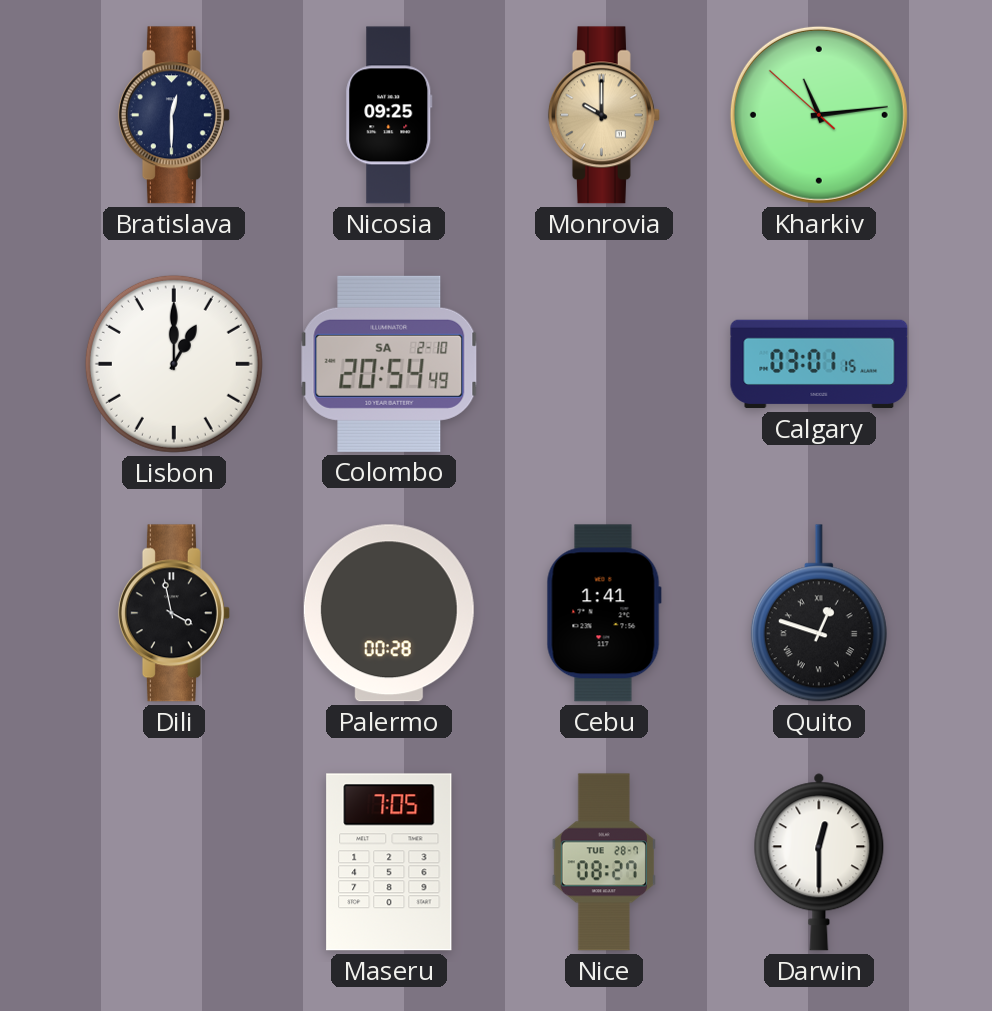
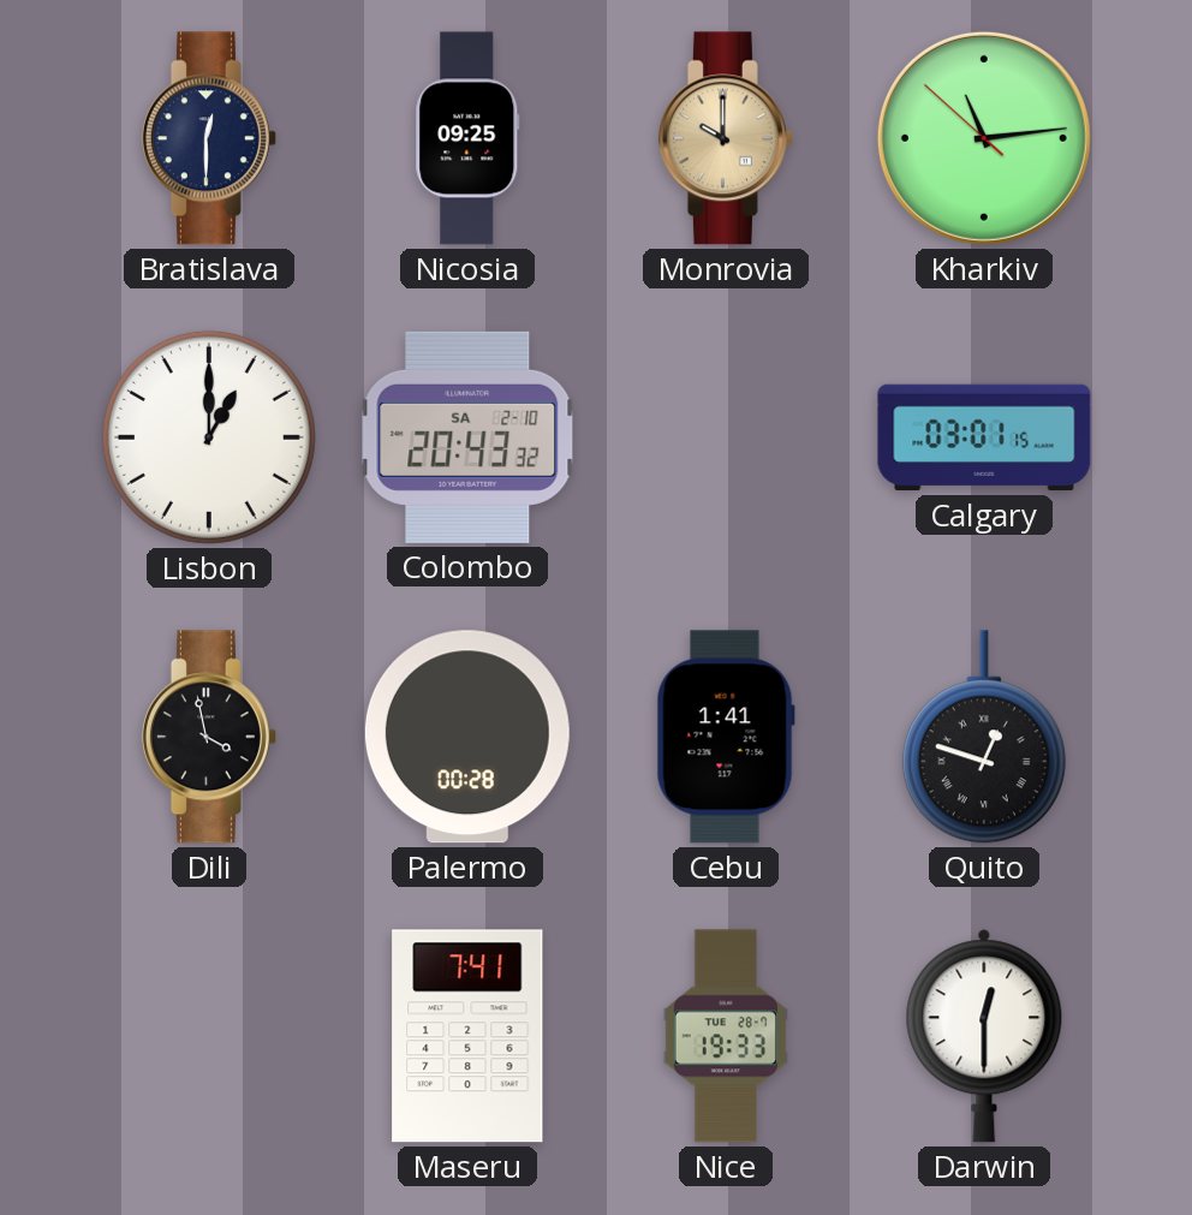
Colombo: 20:54 -> 20:43
Maseru: 7:05 -> 7:41
Nice: 08:27 -> 19:33
